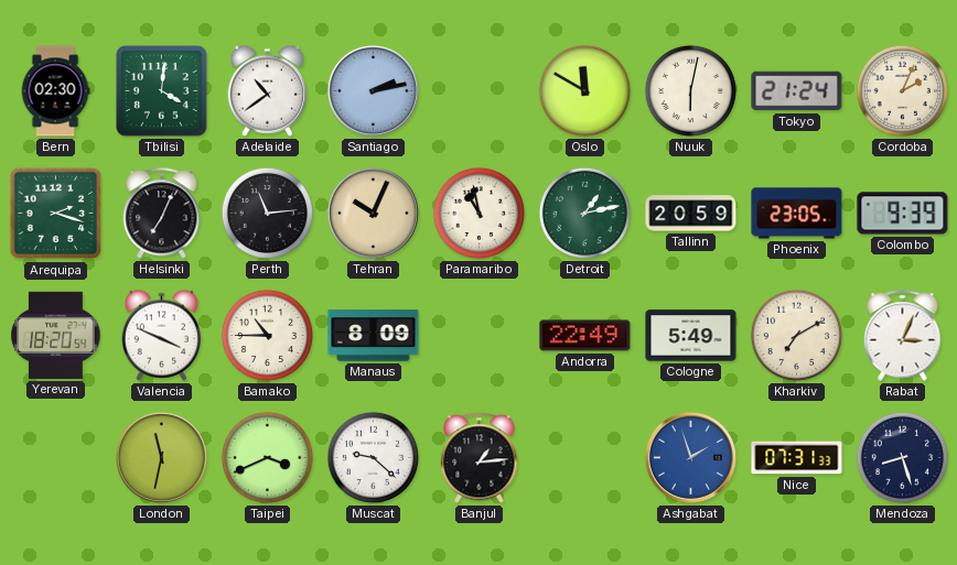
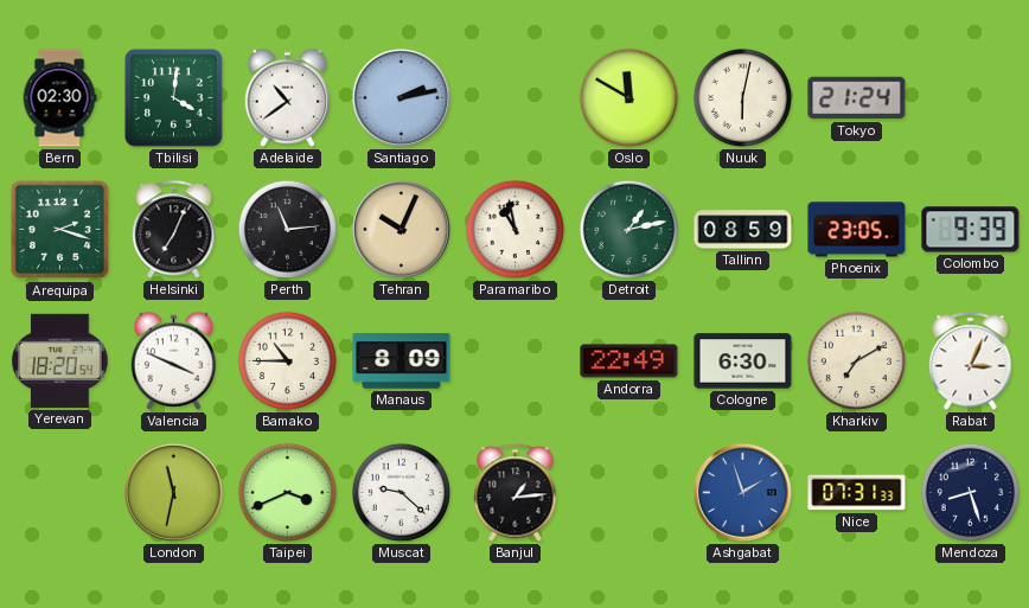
Cordoba: 2:04 -> none
Tallinn: 20:59 -> 08:59
Cologne: 5:49 -> 6:30
